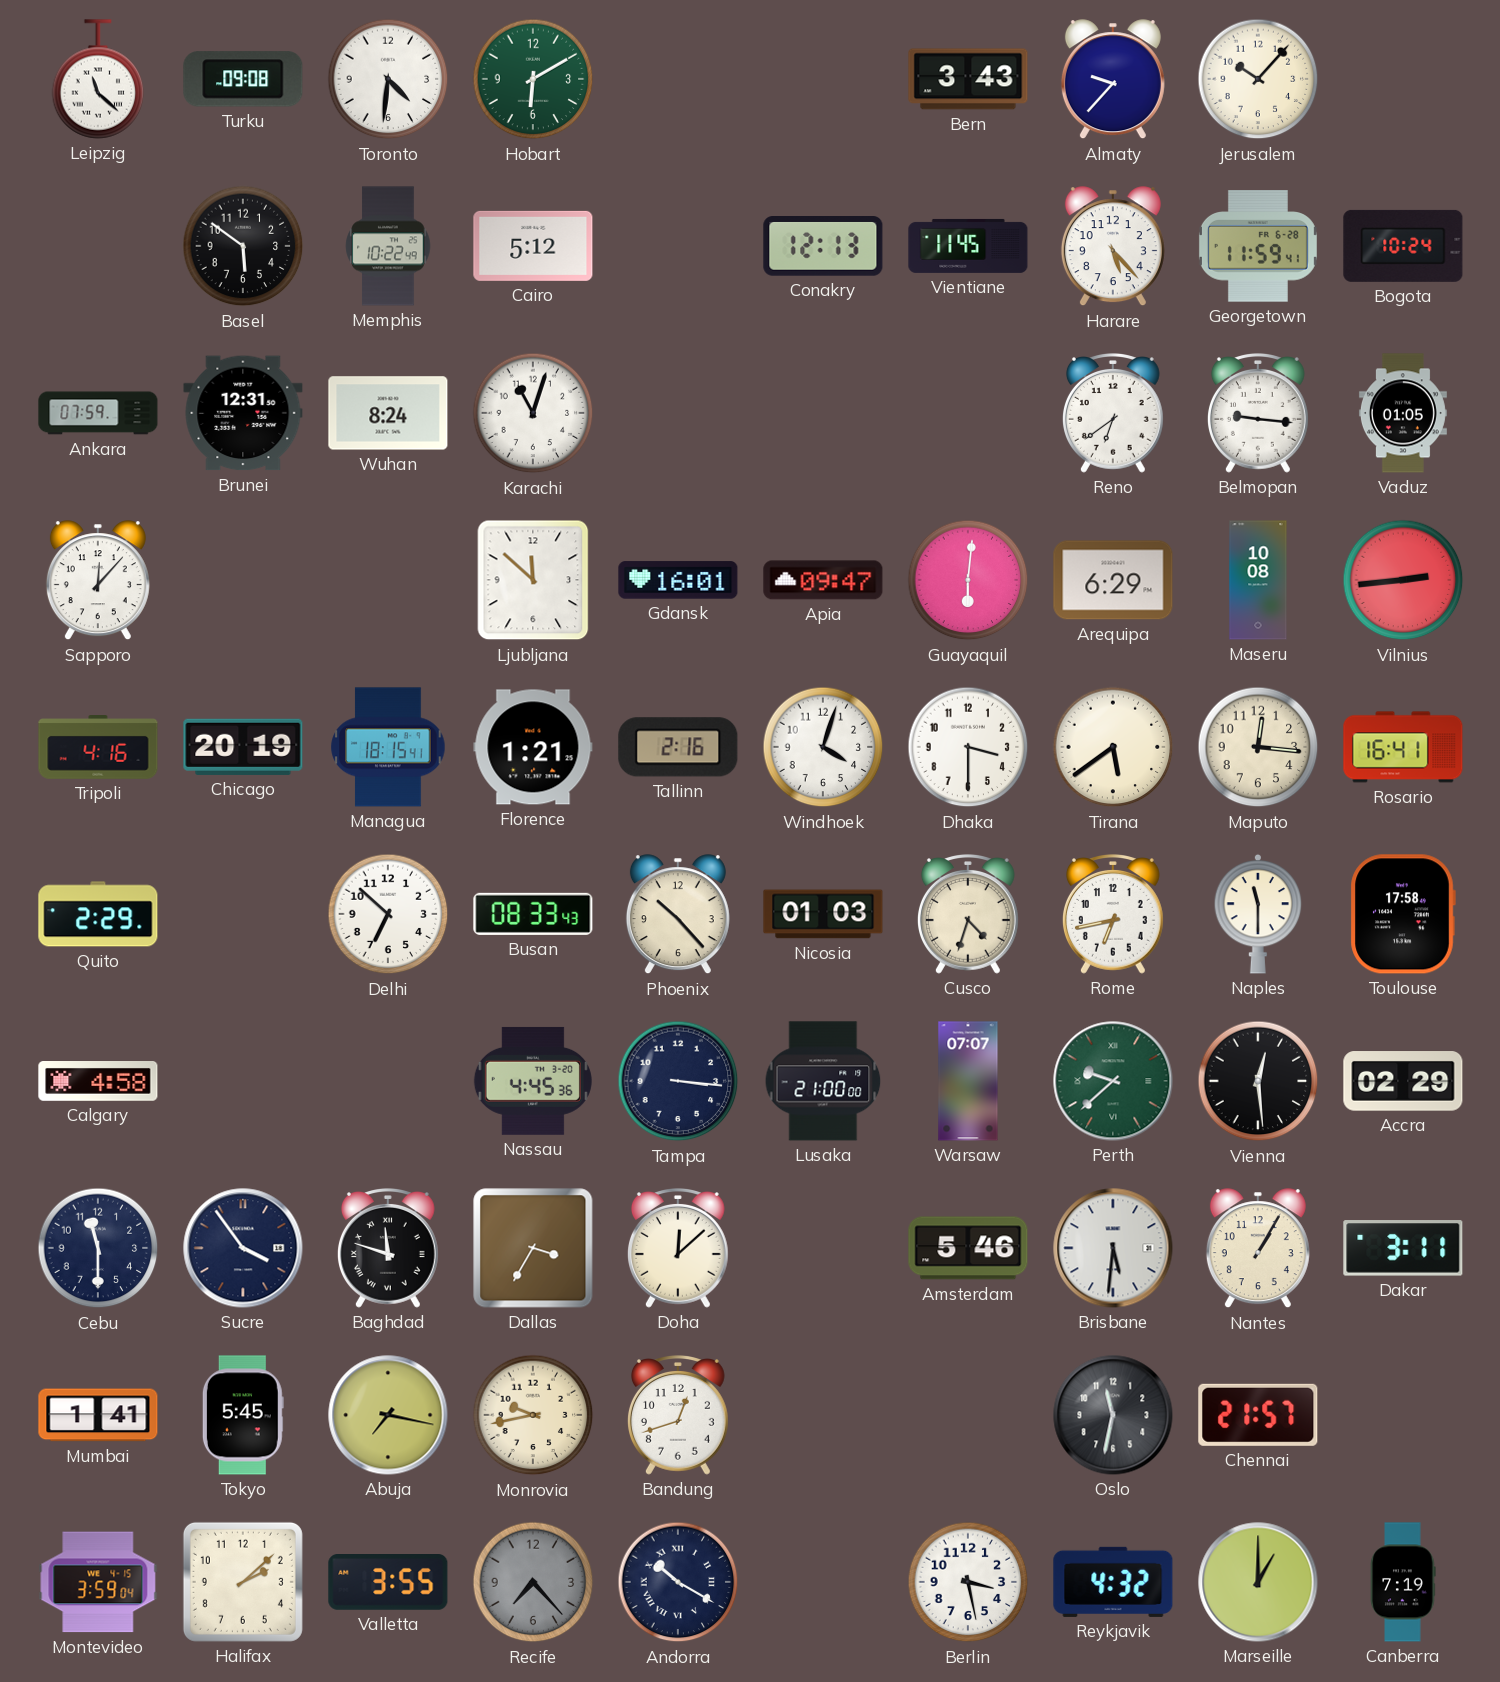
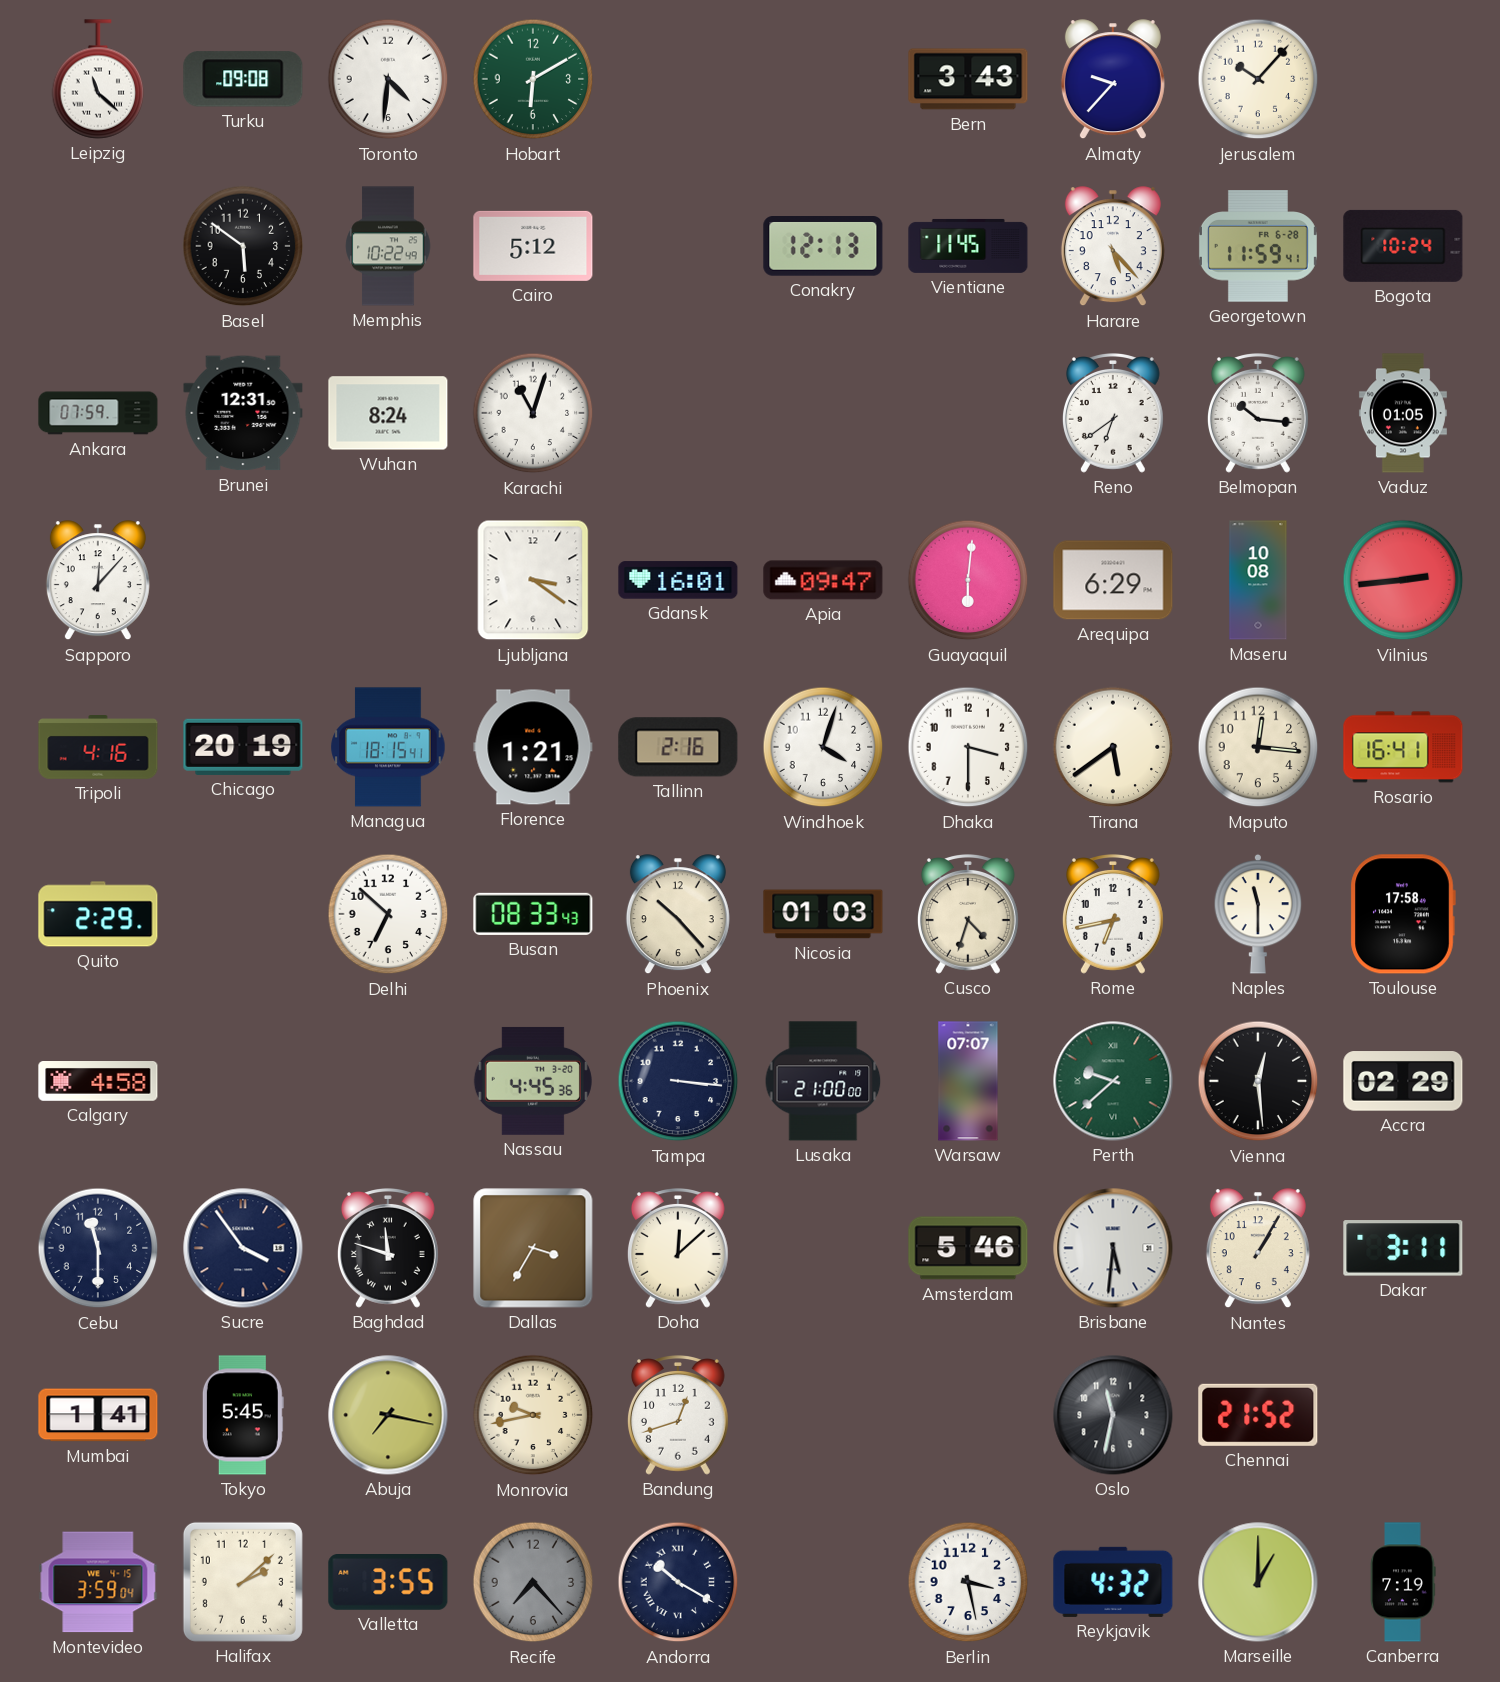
Belmopan: 9:16 -> 10:16
Ljubljana: 11:52 -> 3:21
Chennai: 21:57 -> 21:52
